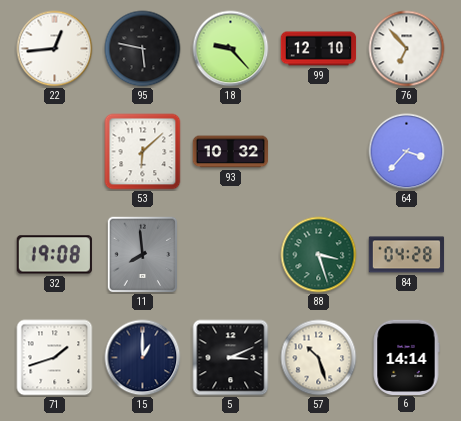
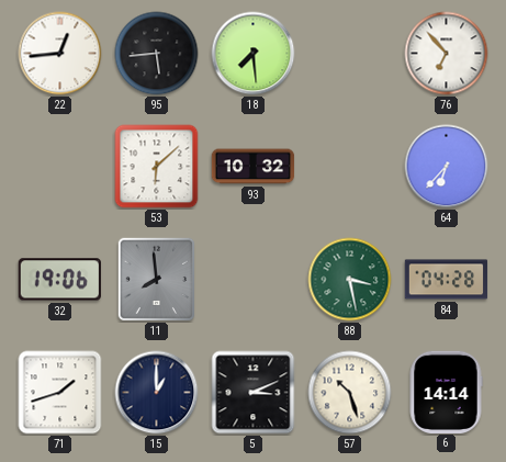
95: 5:47 -> 5:44
18: 9:23 -> 7:29
99: 12:10 -> none
64: 3:37 -> 6:37
32: 19:08 -> 19:06
88: 3:27 -> 3:28
